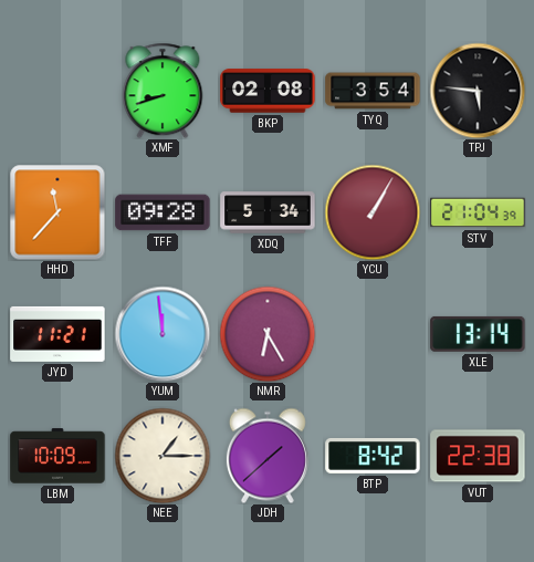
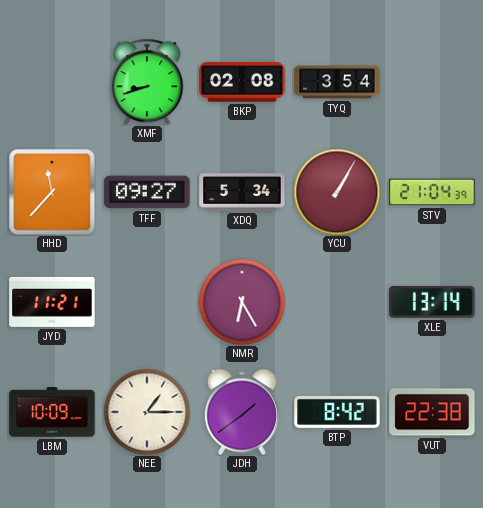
TPJ: 5:46 -> none
TFF: 09:28 -> 09:27
YUM: 11:59 -> none
JDH: 1:38 -> 1:39
